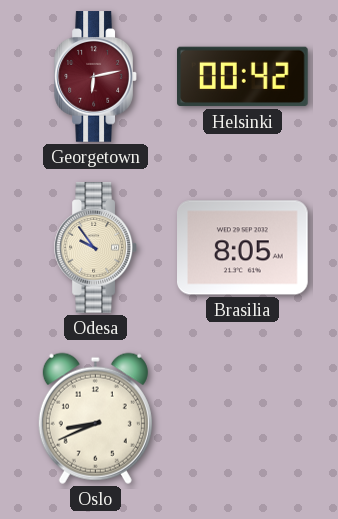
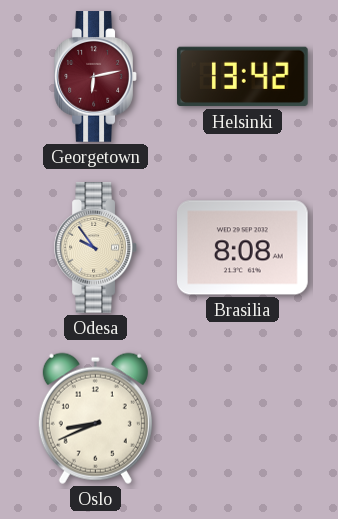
Helsinki: 00:42 -> 13:42
Brasilia: 8:05 -> 8:08
